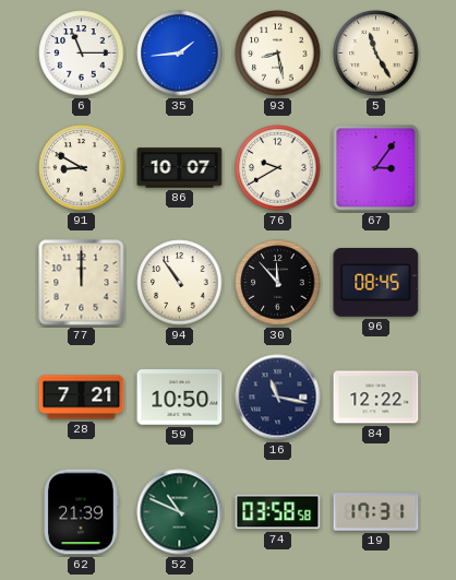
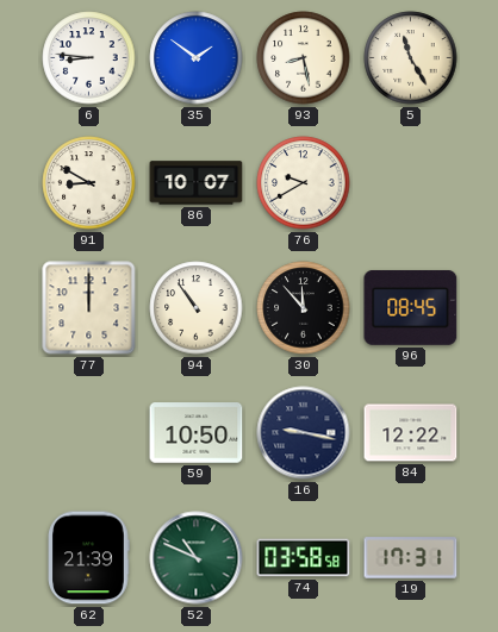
6: 11:15 -> 8:46
35: 1:44 -> 1:51
67: 3:06 -> none
28: 7:21 -> none
16: 11:17 -> 9:17
